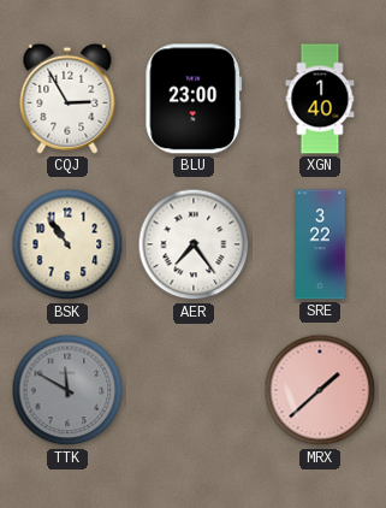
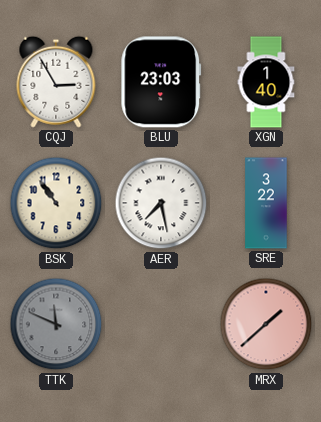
BLU: 23:00 -> 23:03
AER: 7:24 -> 7:28
TTK: 11:50 -> 11:49
